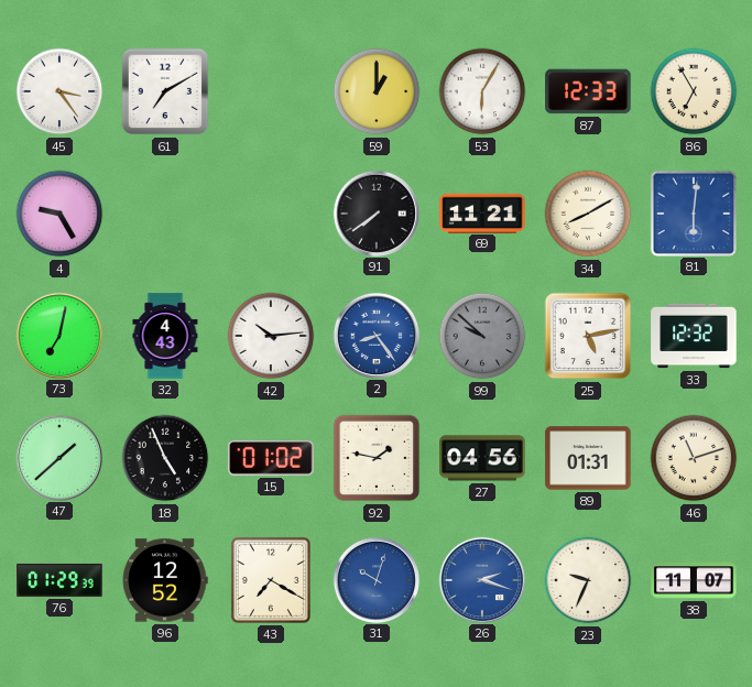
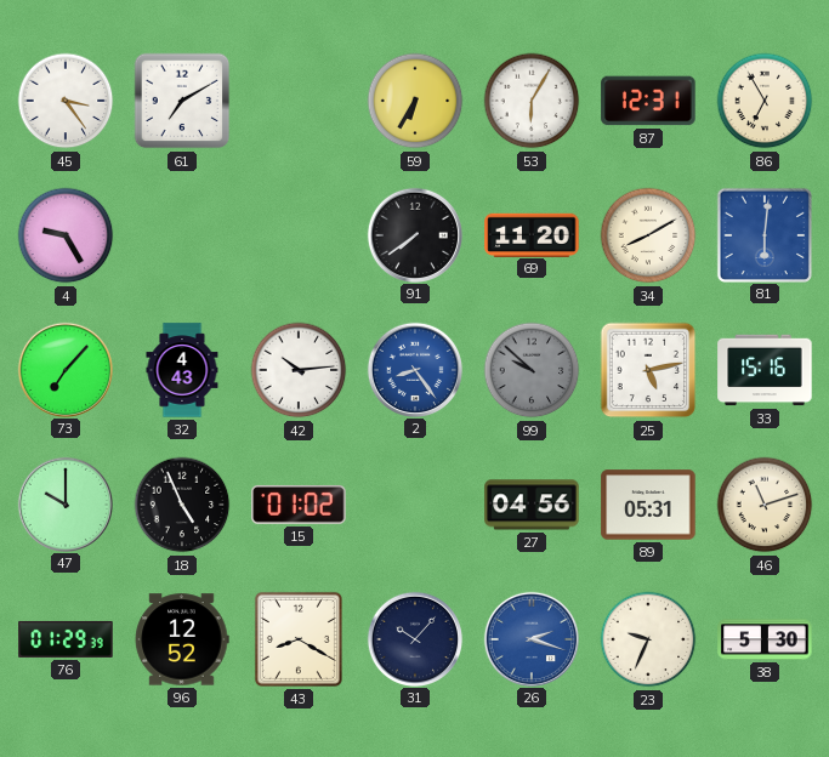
59: 1:00 -> 6:35
87: 12:33 -> 12:31
69: 11:21 -> 11:20
73: 7:02 -> 7:07
33: 12:32 -> 15:16
47: 1:38 -> 10:00
92: 1:47 -> none
89: 01:31 -> 05:31
43: 7:20 -> 8:20
31: 10:03 -> 10:07
31 dial: blue -> navy
38: 11:07 -> 5:30
